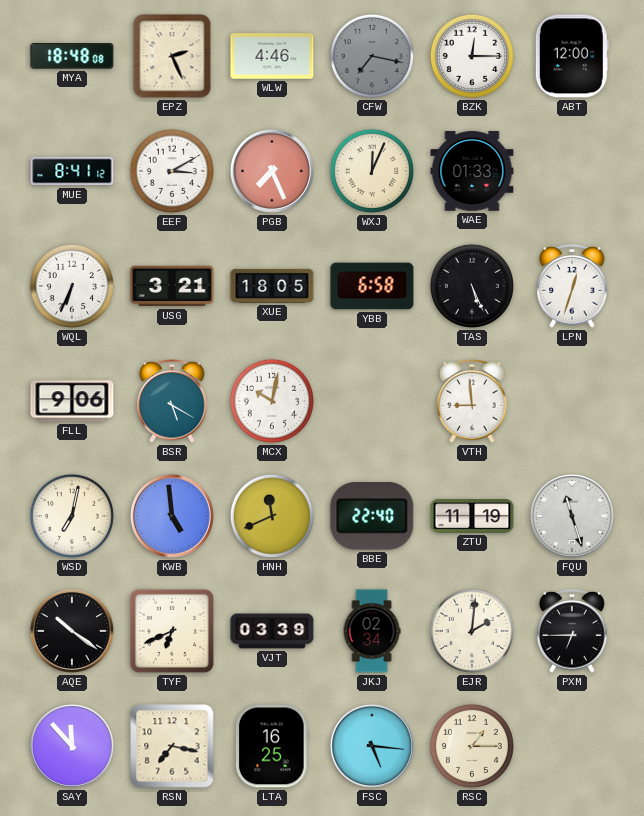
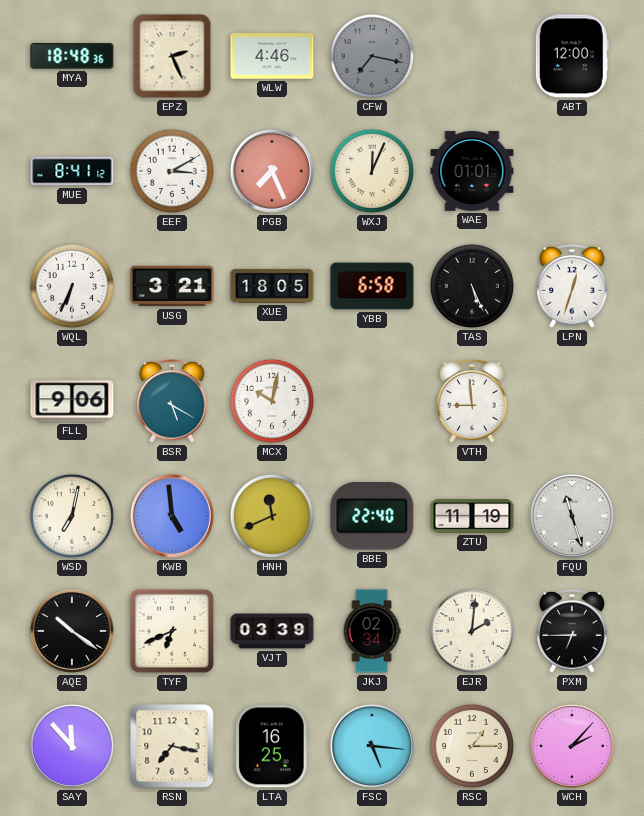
MYA: 18:48:08 -> 18:48:36
BZK: 12:15 -> none
WAE: 01:33 -> 01:01
WCH: none -> 2:07
